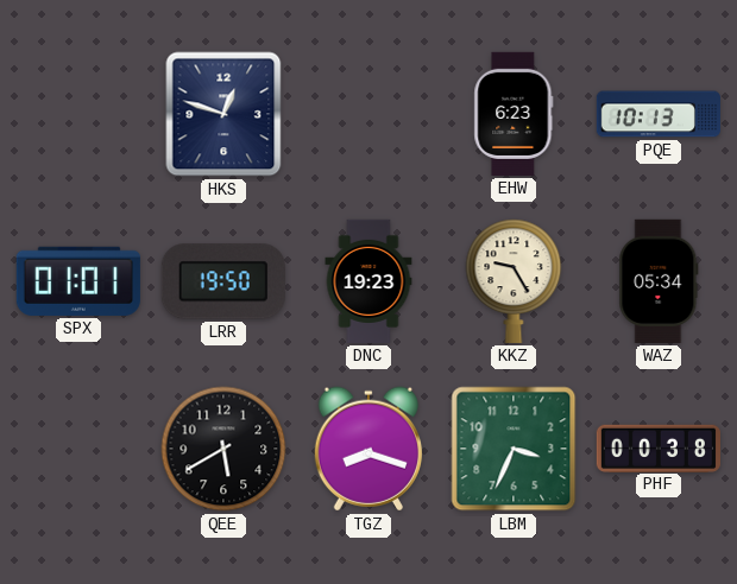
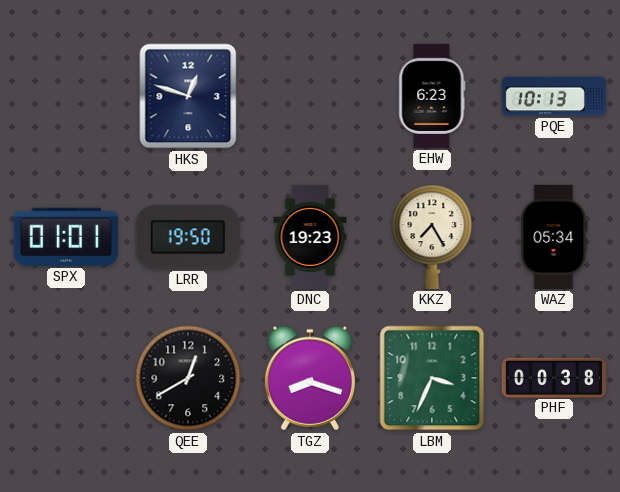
KKZ: 9:25 -> 7:25
QEE: 5:40 -> 12:40
